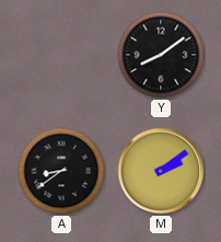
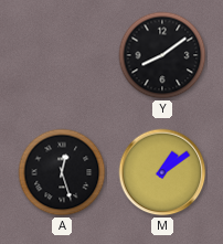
A: 8:39 -> 12:27
M: 2:09 -> 1:09
